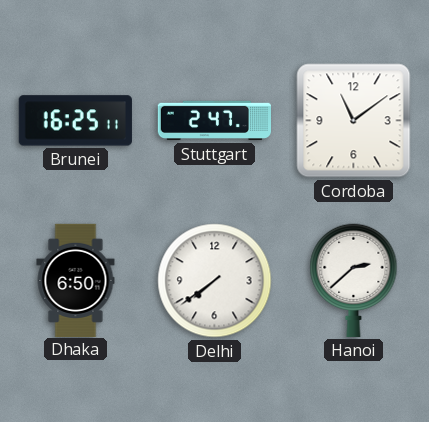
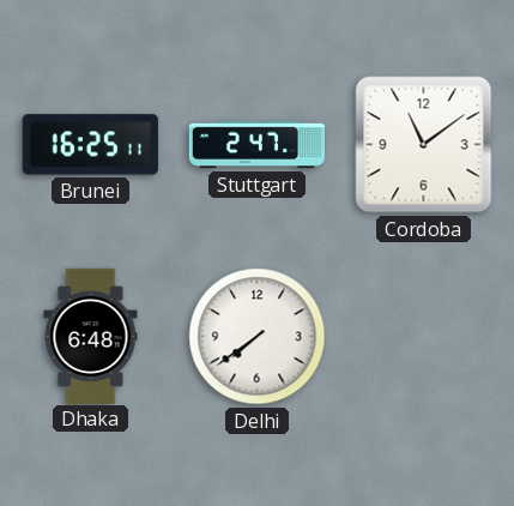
Dhaka: 6:50 -> 6:48
Hanoi: 2:38 -> none
